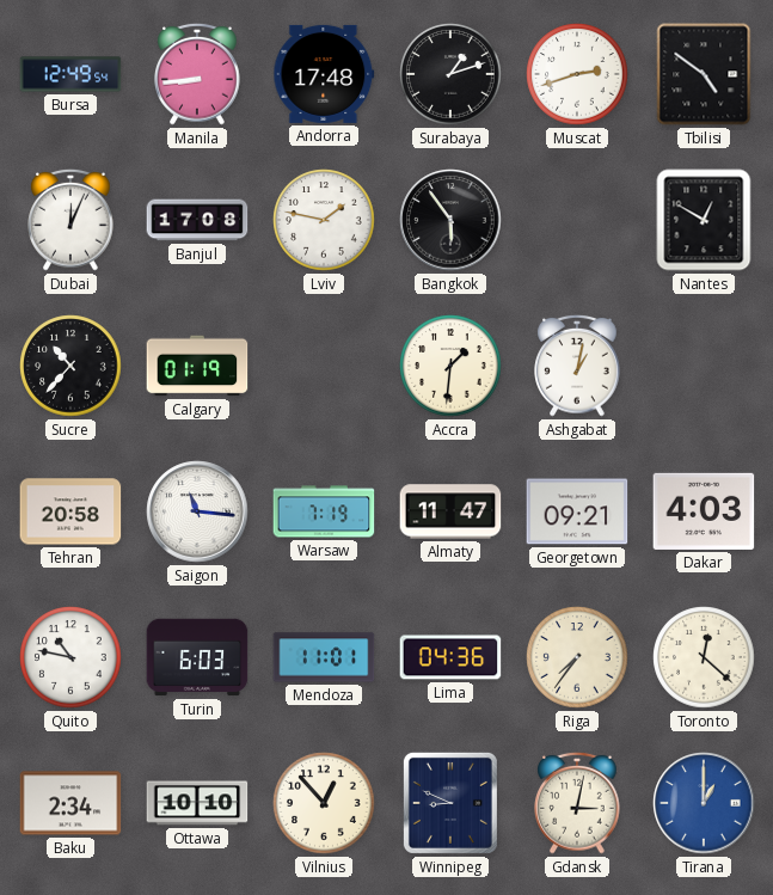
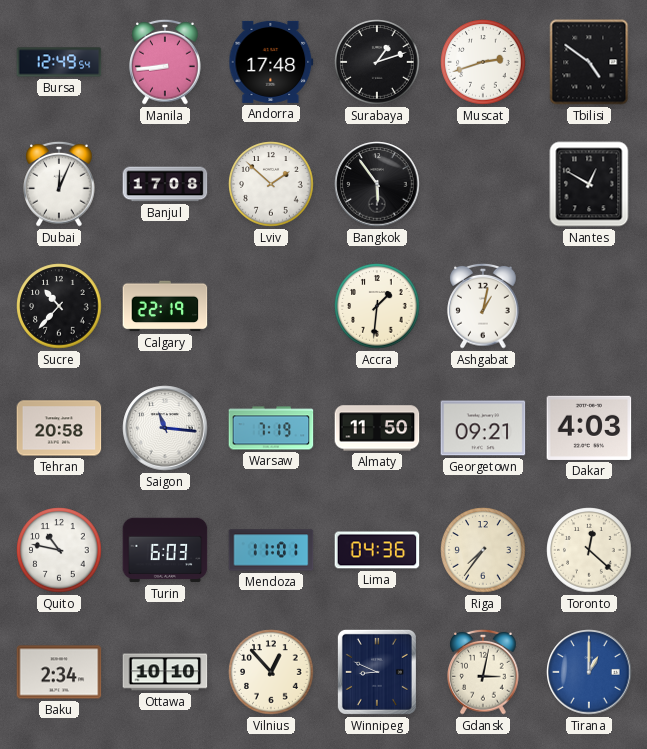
Lviv: 1:47 -> 1:52
Calgary: 01:19 -> 22:19
Almaty: 11:47 -> 11:50
